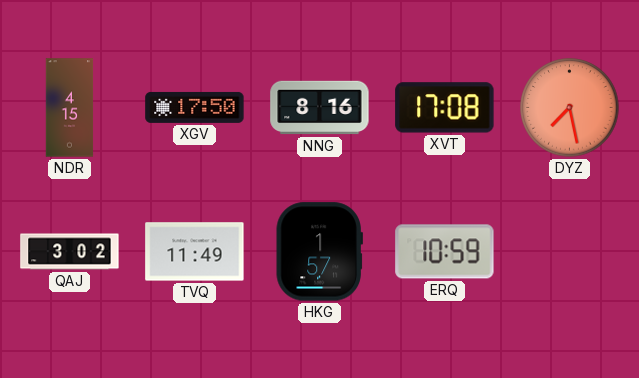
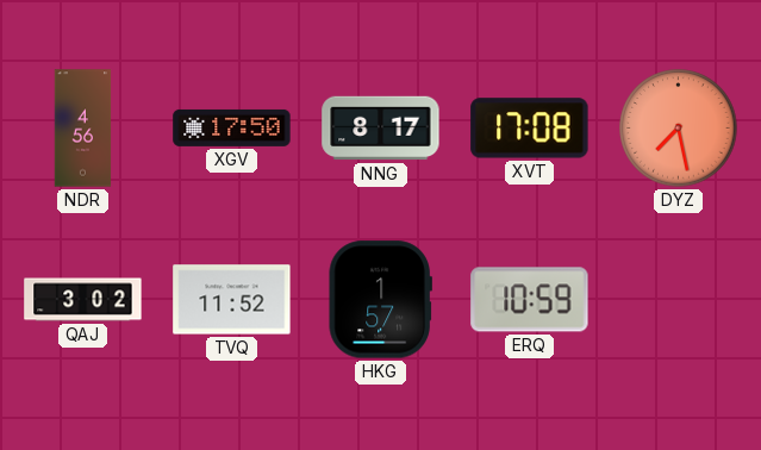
NDR: 4:15 -> 4:56
NNG: 8:16 -> 8:17
TVQ: 11:49 -> 11:52
